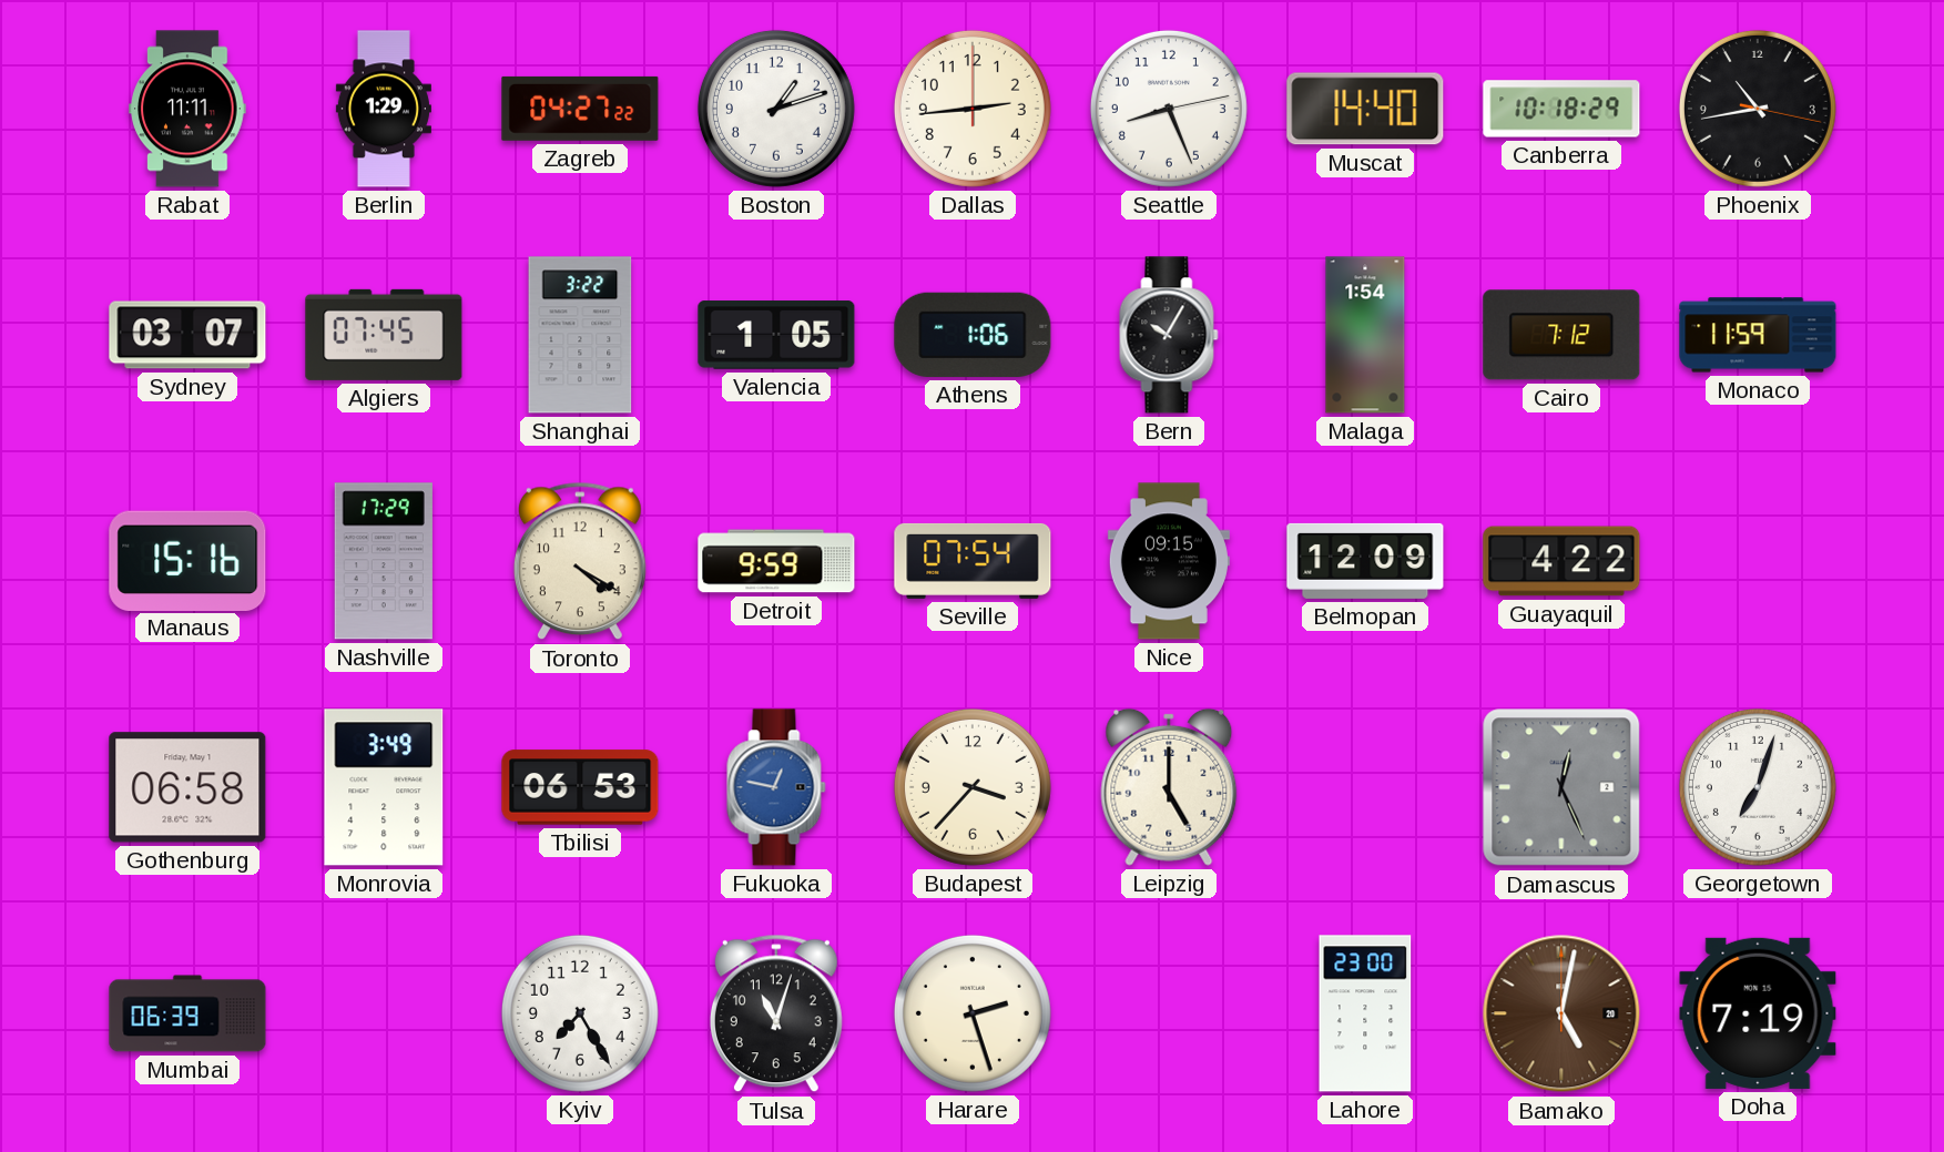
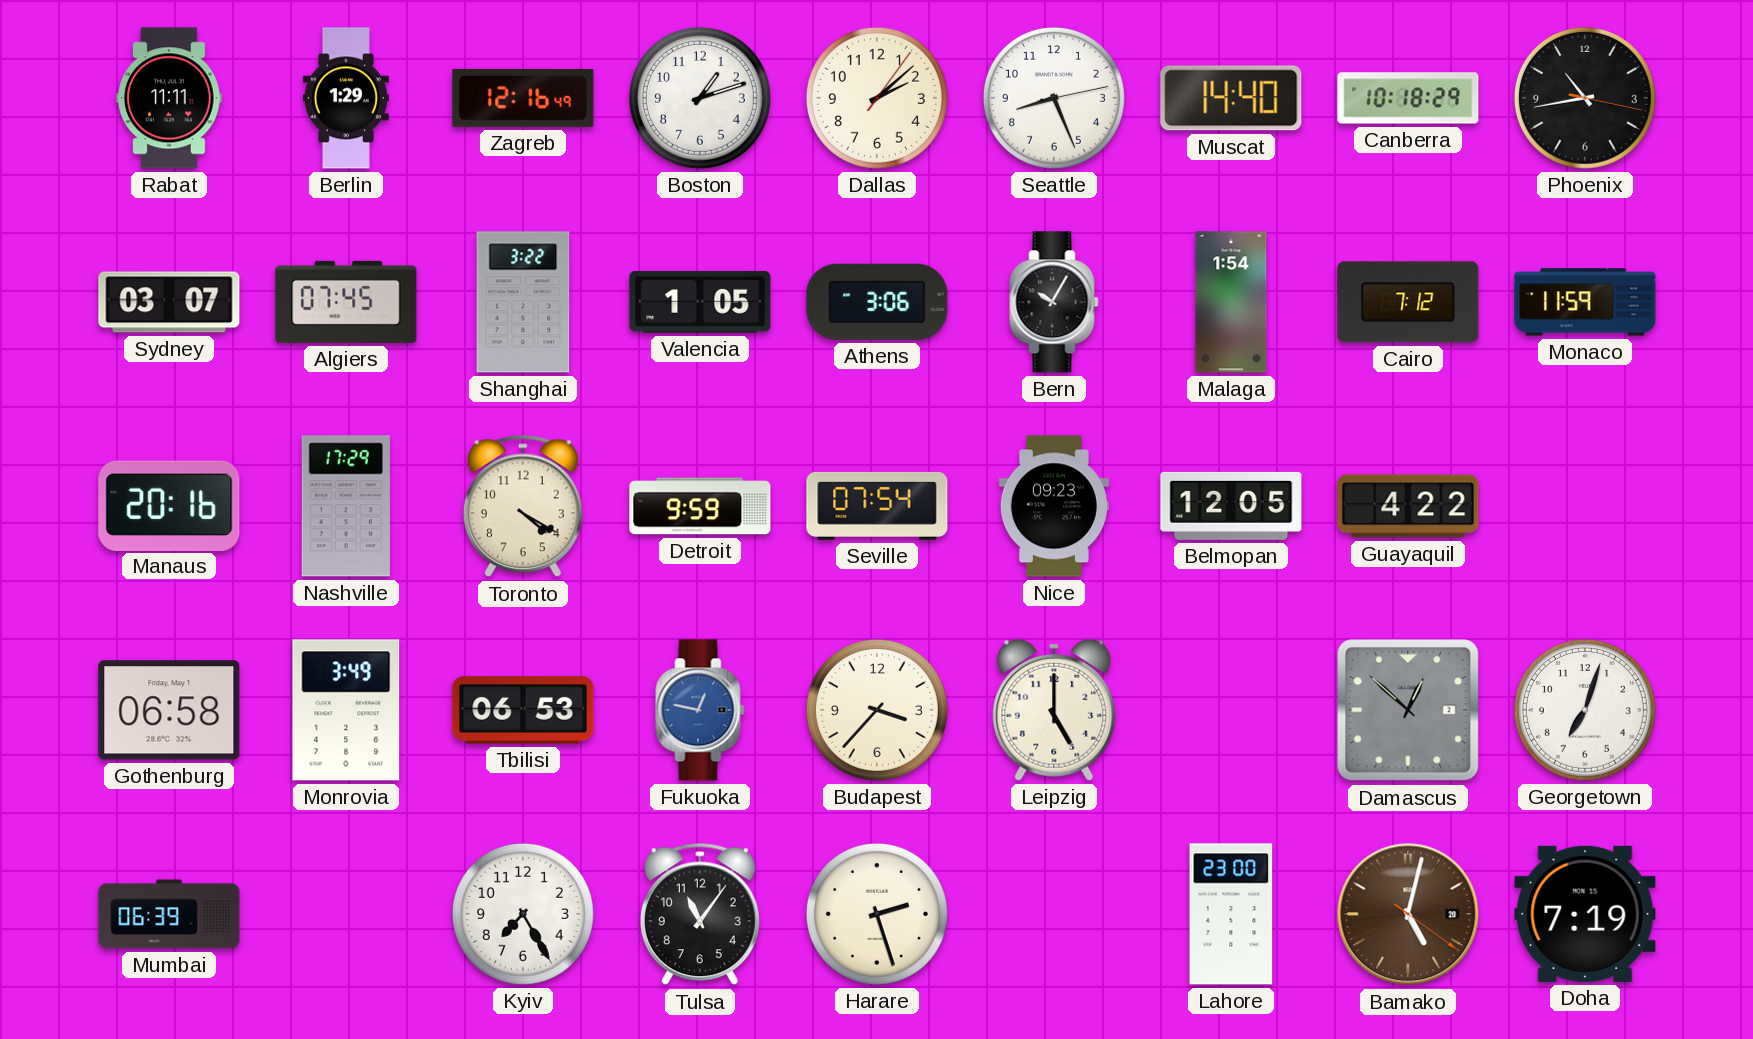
Zagreb: 04:27 -> 12:16
Dallas: 2:44 -> 2:08
Athens: 1:06 -> 3:06
Manaus: 15:16 -> 20:16
Nice: 09:15 -> 09:23
Belmopan: 12:09 -> 12:05
Damascus: 12:26 -> 12:52
Tulsa: 11:03 -> 11:06
Bamako: 5:02:00 -> 5:02:21
